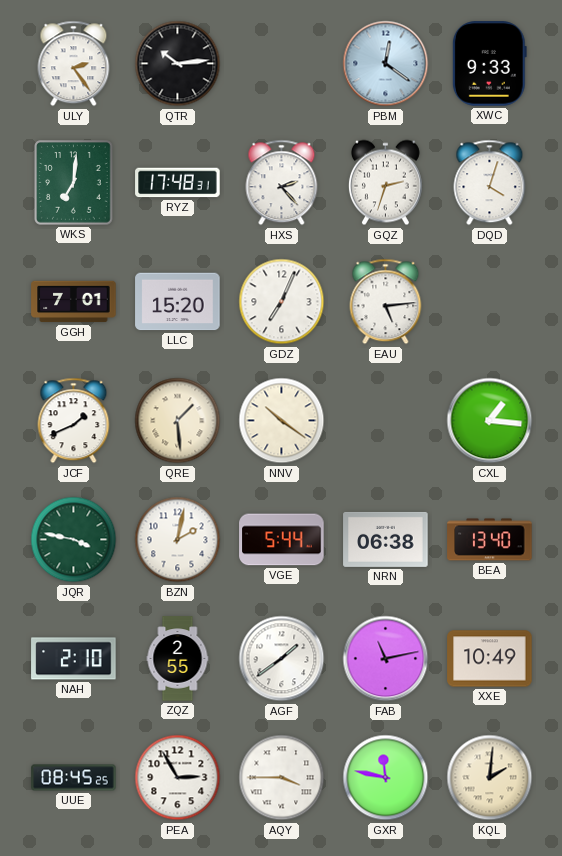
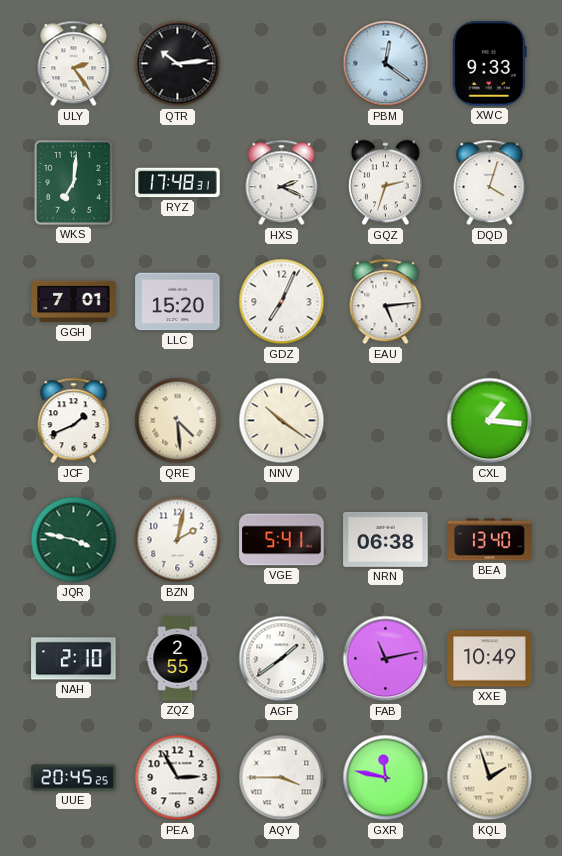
HXS: 2:23 -> 2:19
QRE: 1:29 -> 4:29
VGE: 5:44 -> 5:41
UUE: 08:45 -> 20:45
KQL: 2:01 -> 1:57
